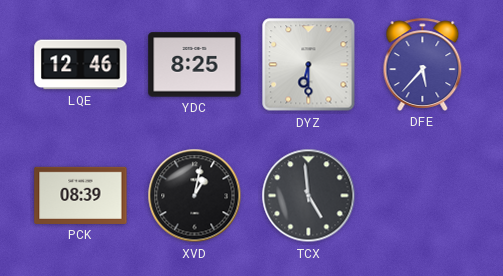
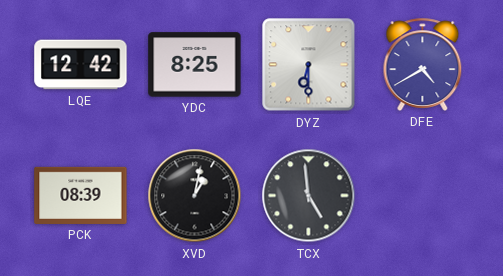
LQE: 12:46 -> 12:42
DFE: 5:37 -> 4:40
